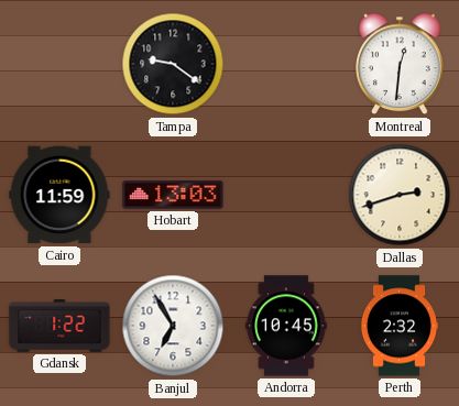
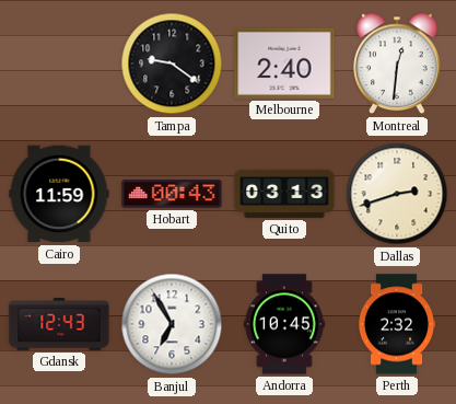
Melbourne: none -> 2:40
Hobart: 13:03 -> 00:43
Quito: none -> 03:13
Gdansk: 1:22 -> 12:43
